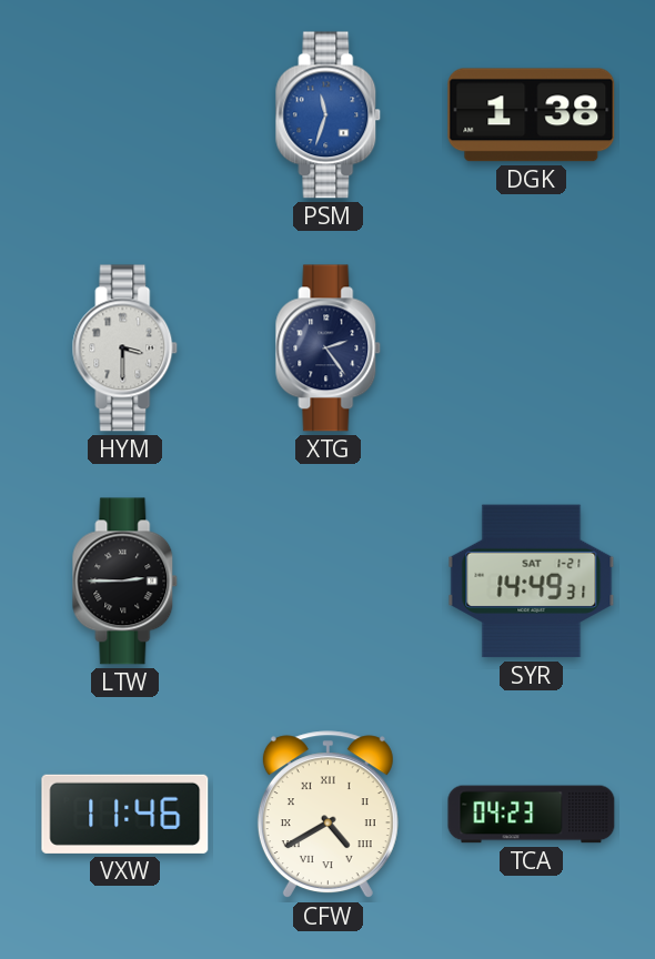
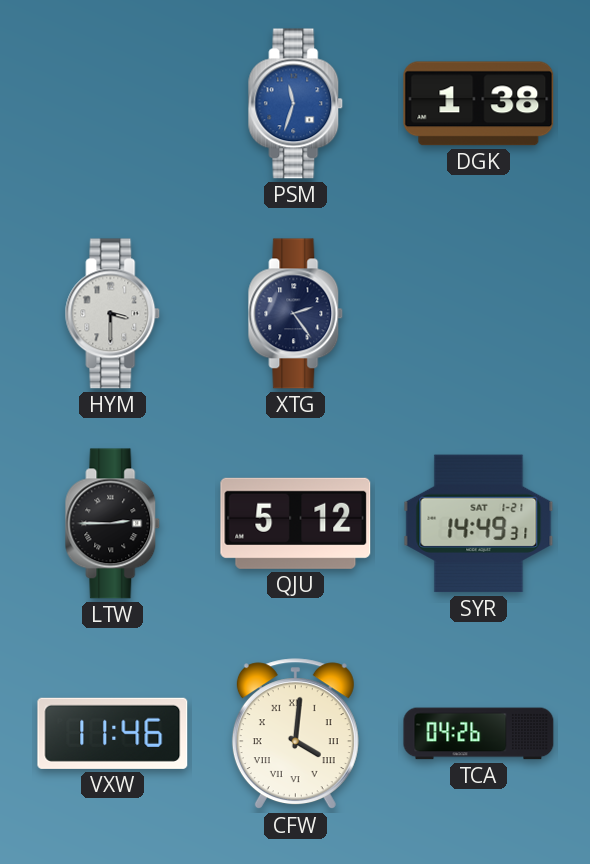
QJU: none -> 5:12
CFW: 4:40 -> 4:01
TCA: 04:23 -> 04:26
